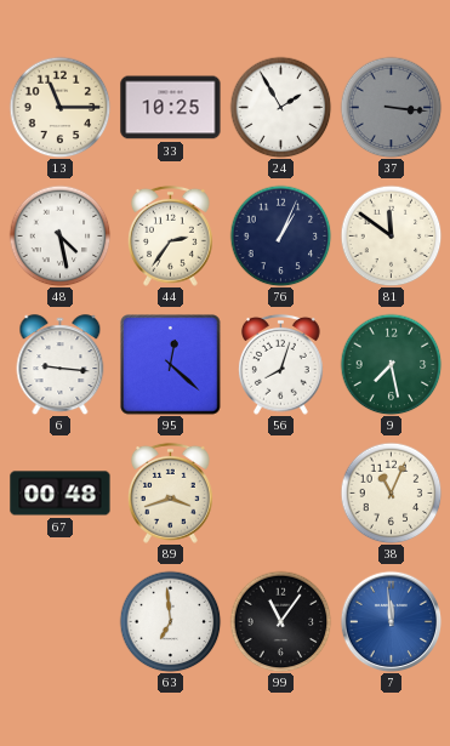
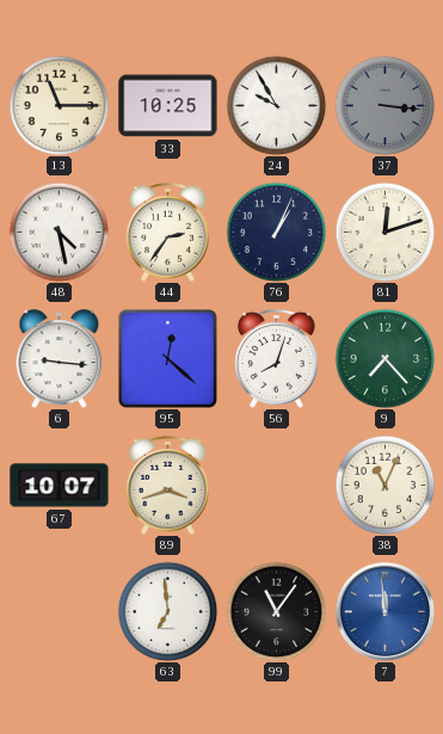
24: 1:55 -> 9:55
81: 11:51 -> 12:12
9: 7:28 -> 7:23
67: 00:48 -> 10:07
